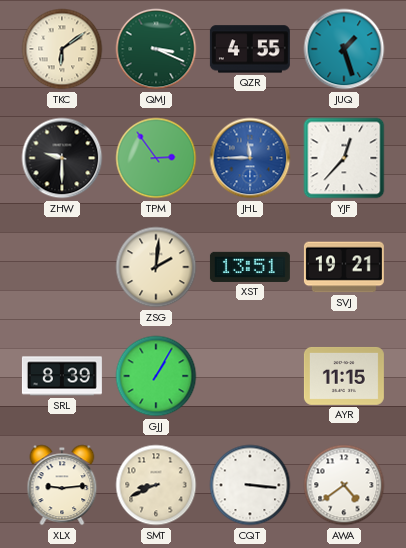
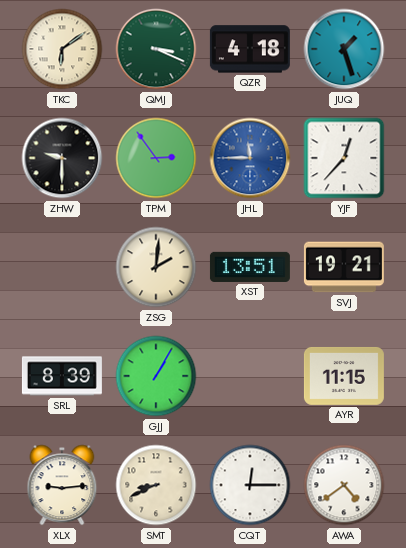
QZR: 4:55 -> 4:18
CQT: 3:16 -> 12:15
